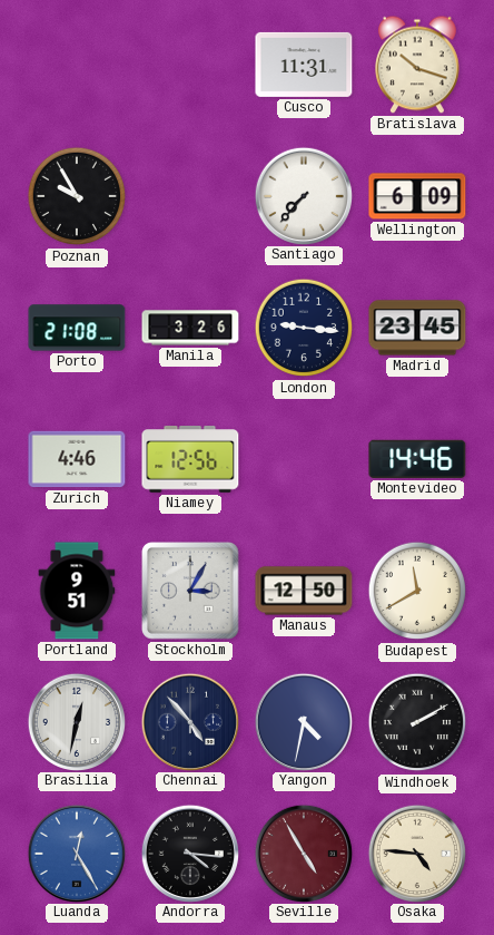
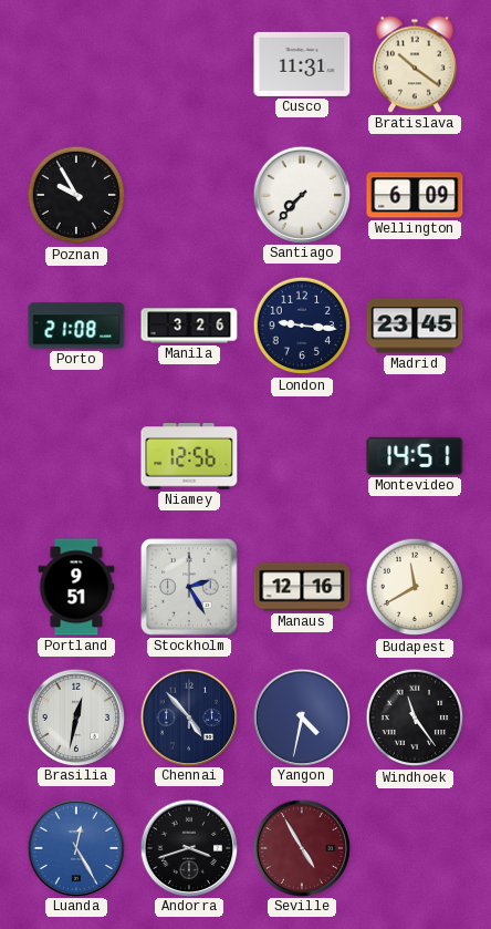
Bratislava: 10:18 -> 10:21
Zurich: 4:46 -> none
Montevideo: 14:46 -> 14:51
Stockholm: 3:05 -> 2:25
Manaus: 12:50 -> 12:16
Windhoek: 2:10 -> 11:24
Andorra: 4:16 -> 3:42
Osaka: 4:46 -> none
